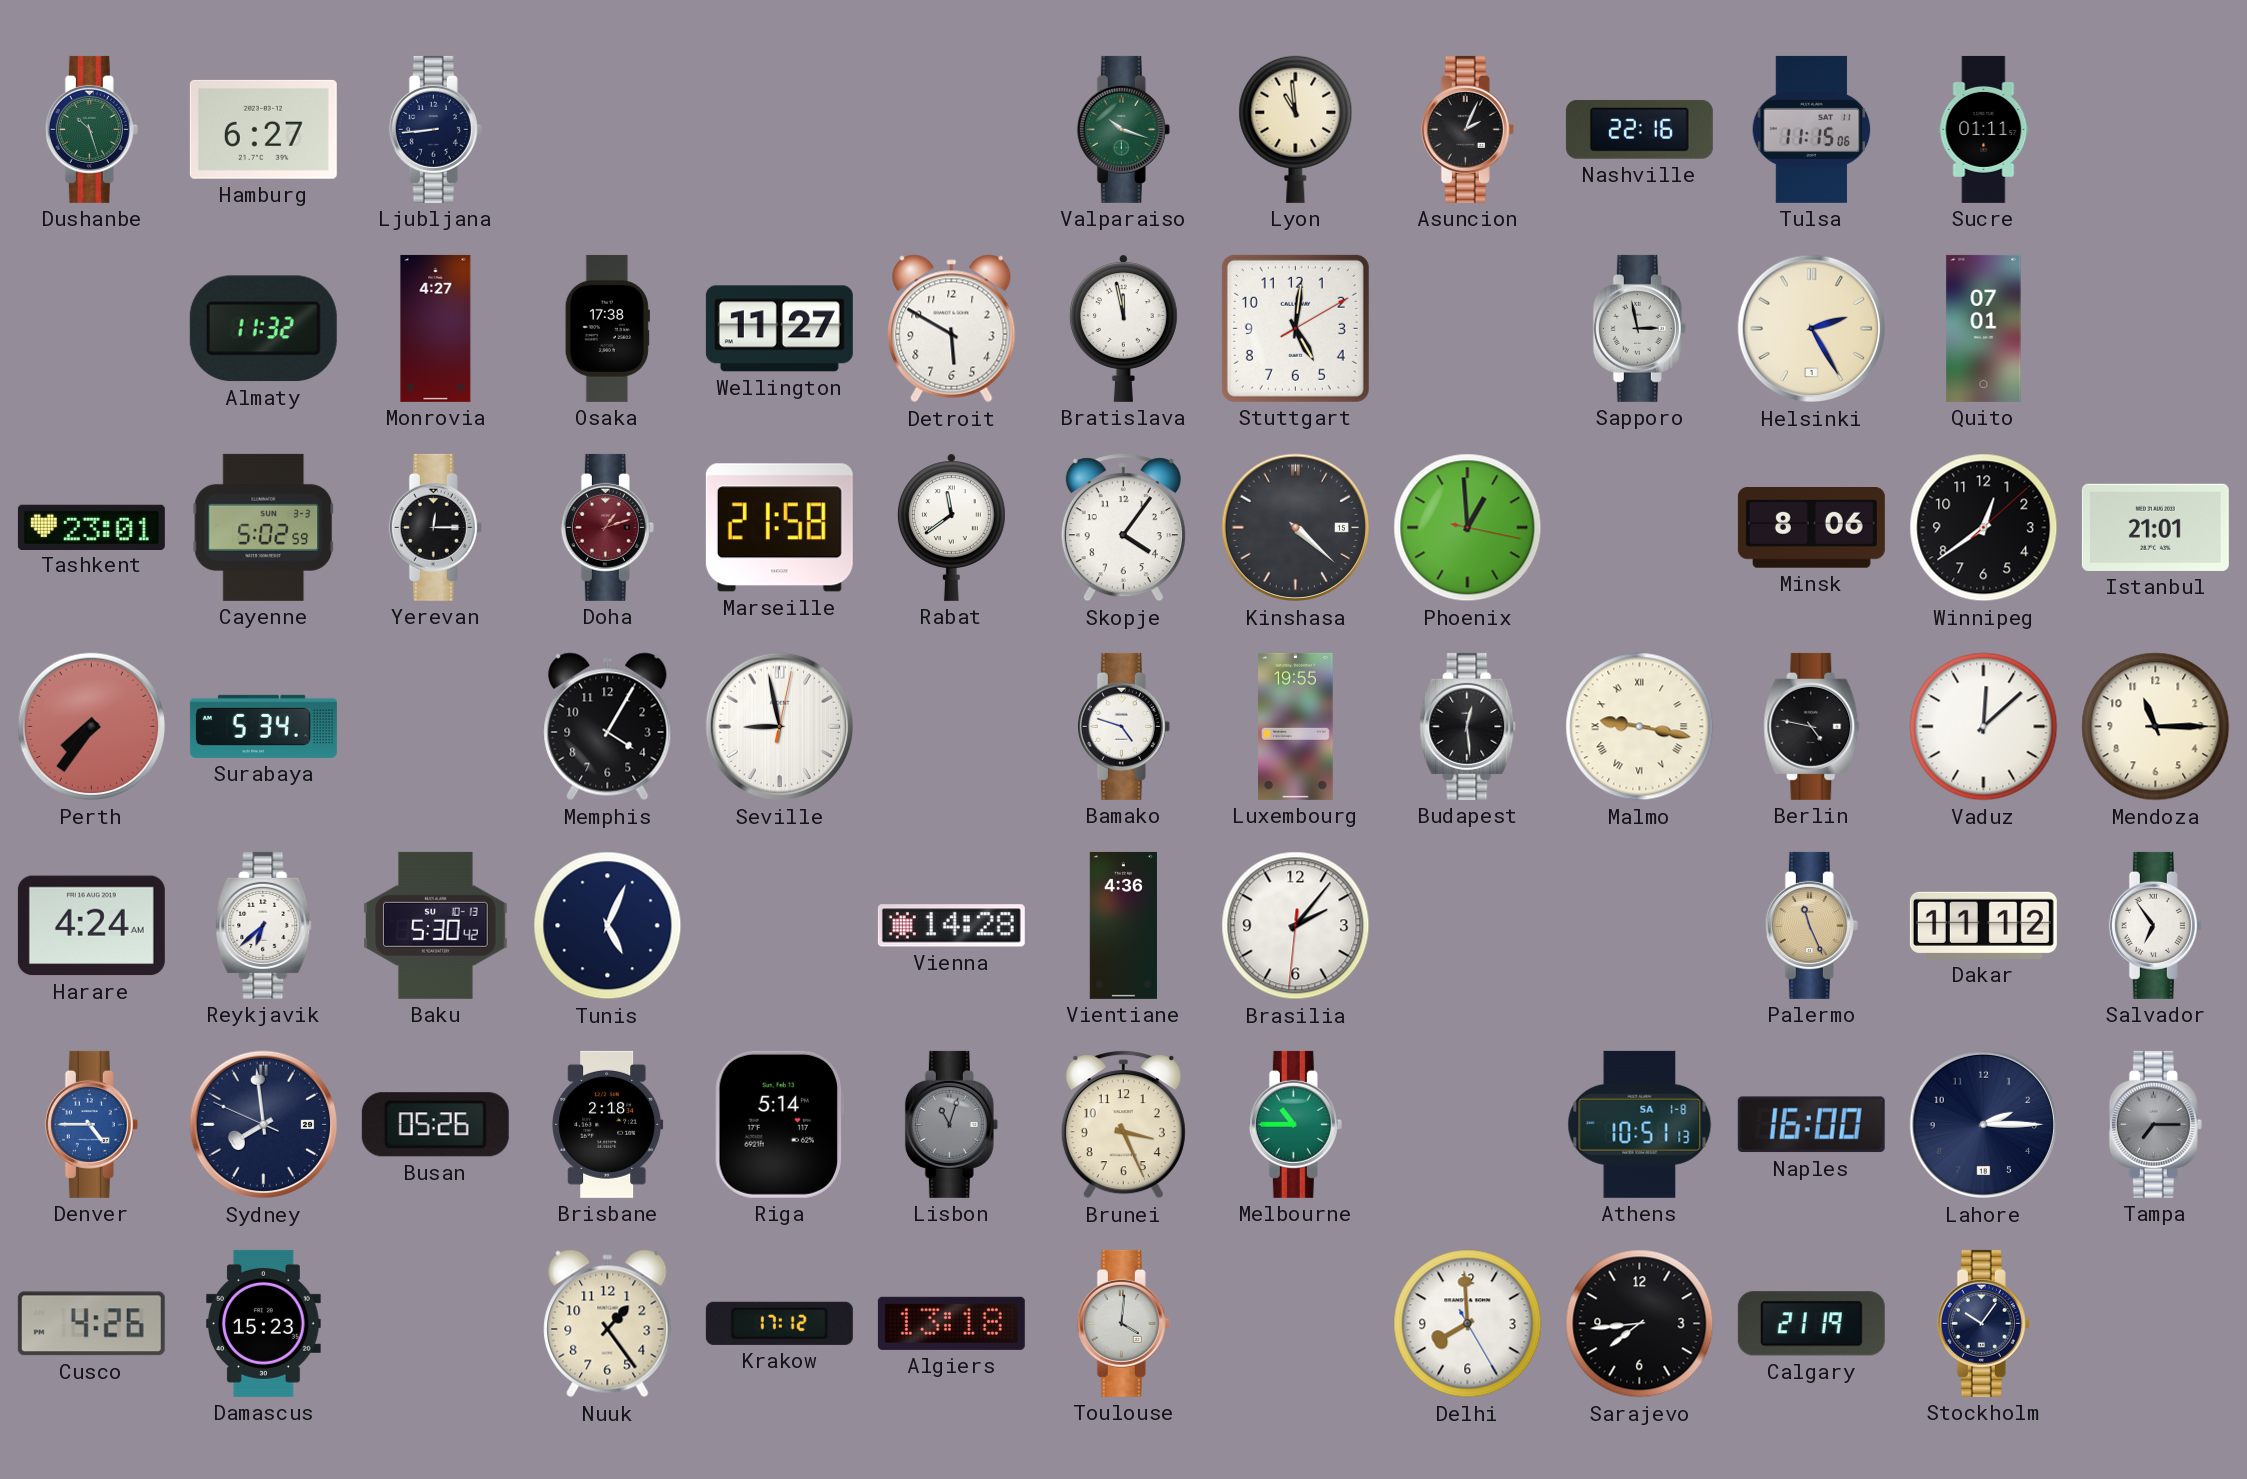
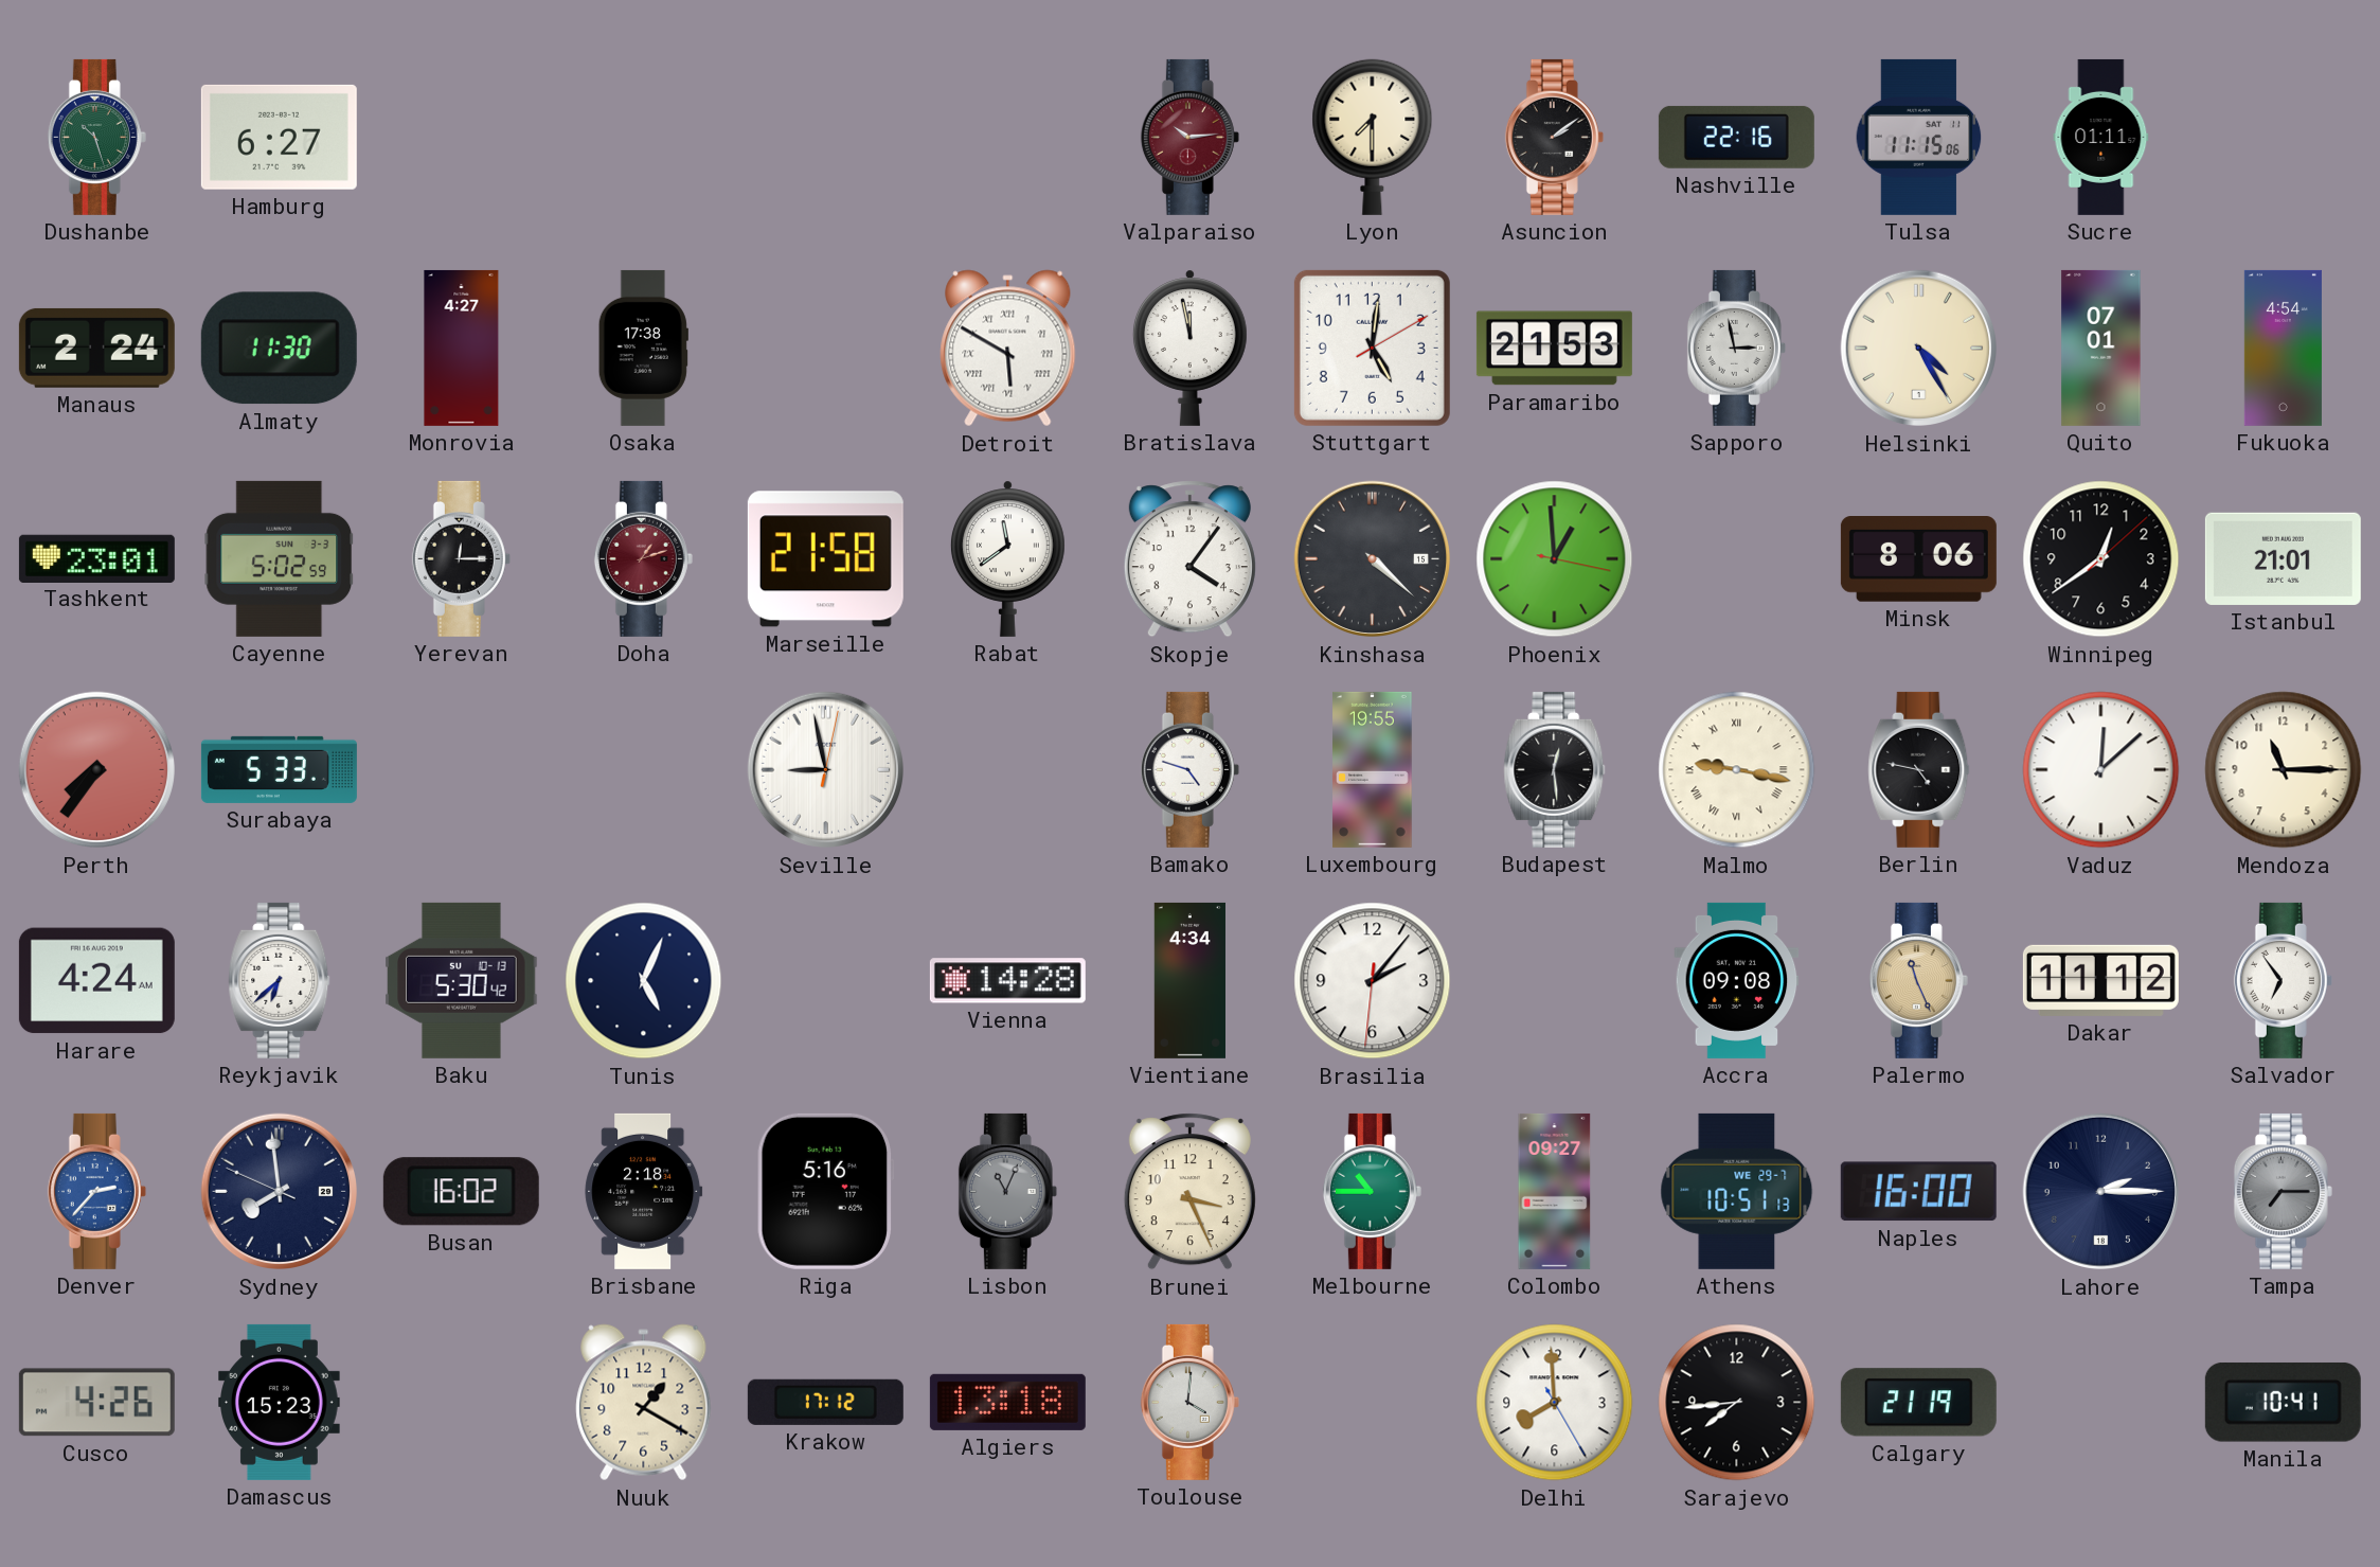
Ljubljana: 8:44 -> none
Valparaiso: 10:18 -> 10:14
Valparaiso dial: green -> burgundy
Lyon: 10:59 -> 7:30
Asuncion: 2:04 -> 2:09
Manaus: none -> 2:24
Almaty: 11:32 -> 11:30
Wellington: 11:27 -> none
Detroit numerals: Arabic -> Roman
Paramaribo: none -> 21:53
Helsinki: 2:25 -> 4:25
Fukuoka: none -> 4:54
Surabaya: 5:34 -> 5:33
Memphis: 4:05 -> none
Vientiane: 4:36 -> 4:34
Accra: none -> 09:08
Denver: 4:45 -> 2:37
Busan: 05:26 -> 16:02
Riga: 5:14 -> 5:16
Lisbon: 11:03 -> 11:04
Colombo: none -> 09:27
Athens date: SA 1-8 -> WE 29-7
Nuuk: 1:24 -> 1:20
Stockholm: 10:06 -> none
Manila: none -> 10:41
